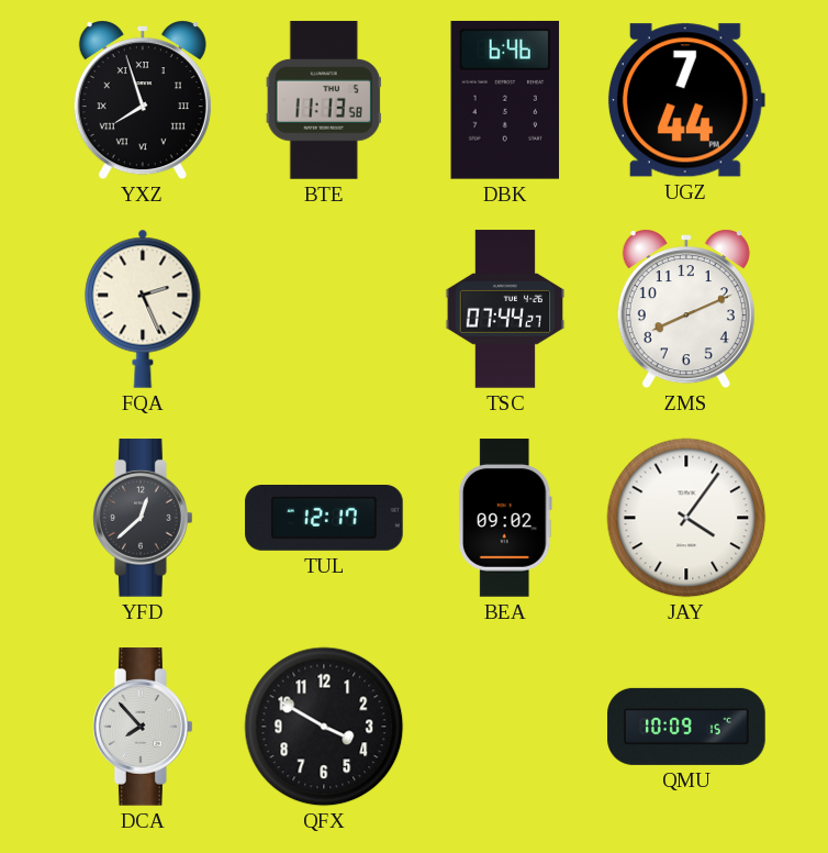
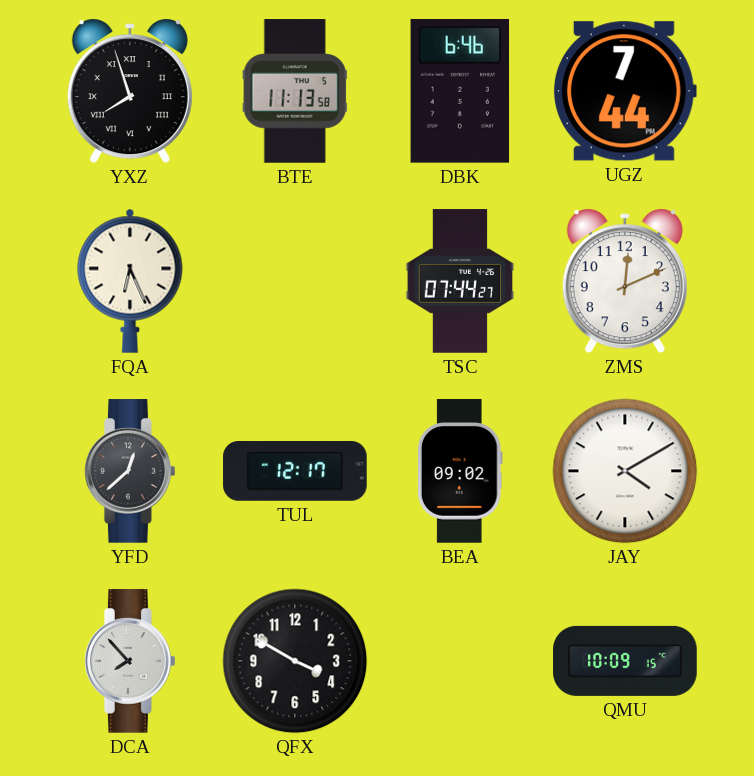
FQA: 2:26 -> 6:26
ZMS: 8:11 -> 12:11
JAY: 4:06 -> 4:10
